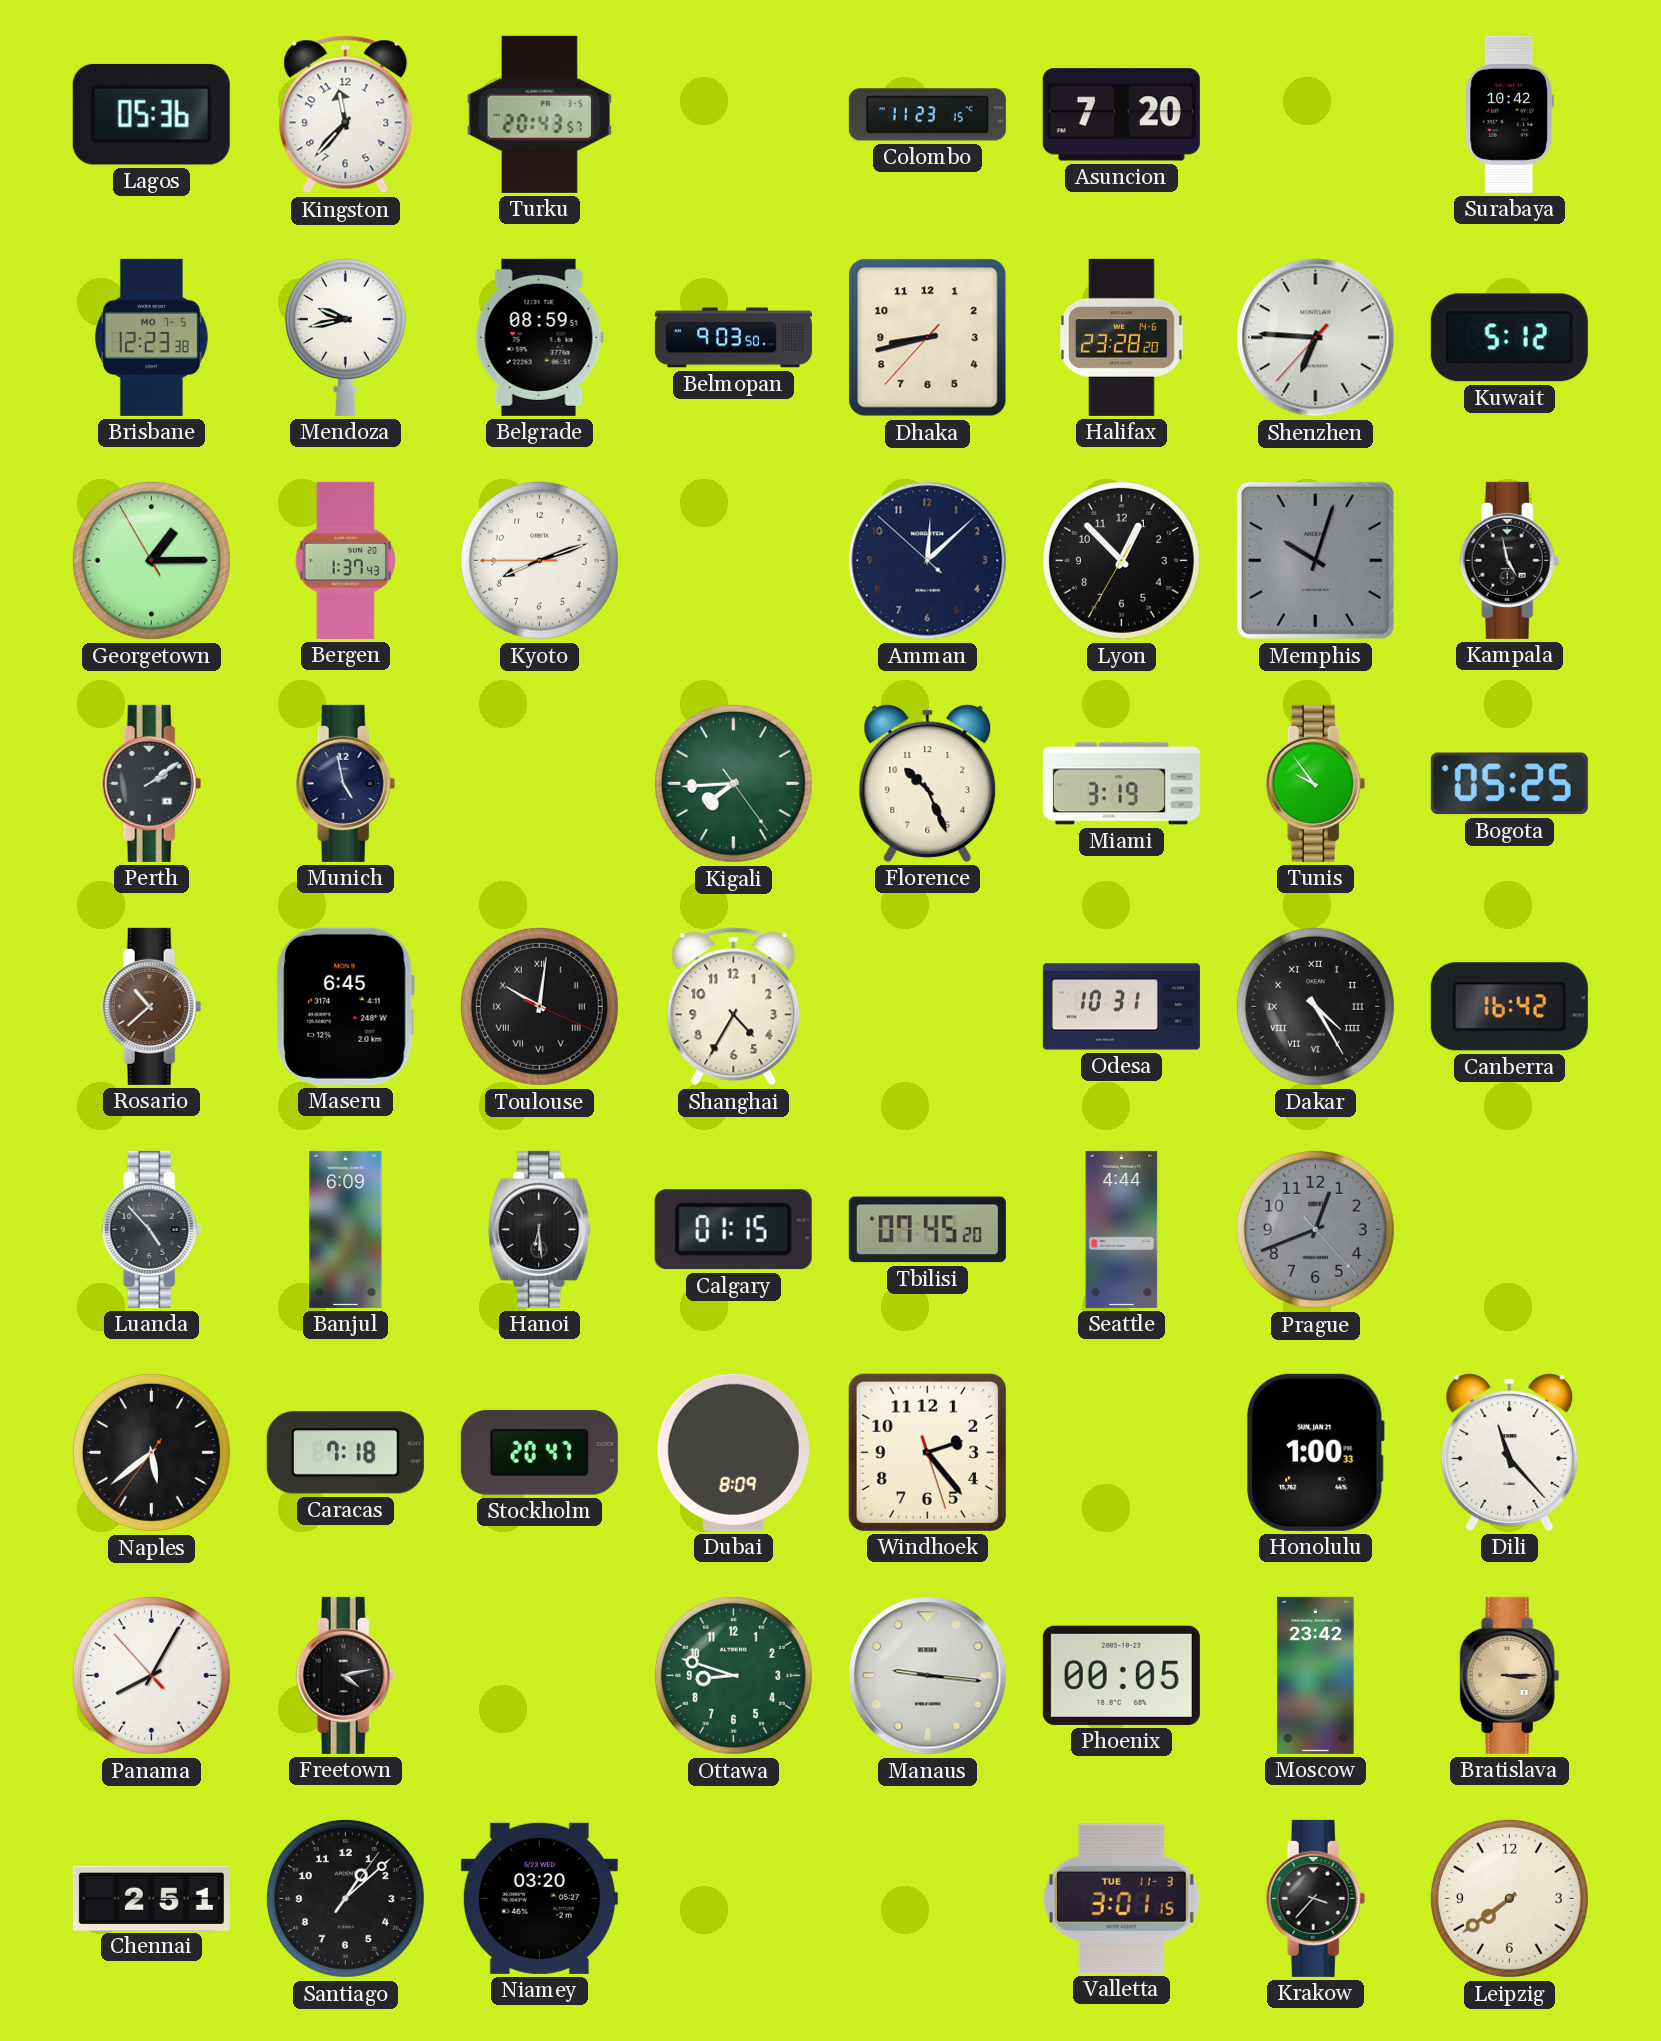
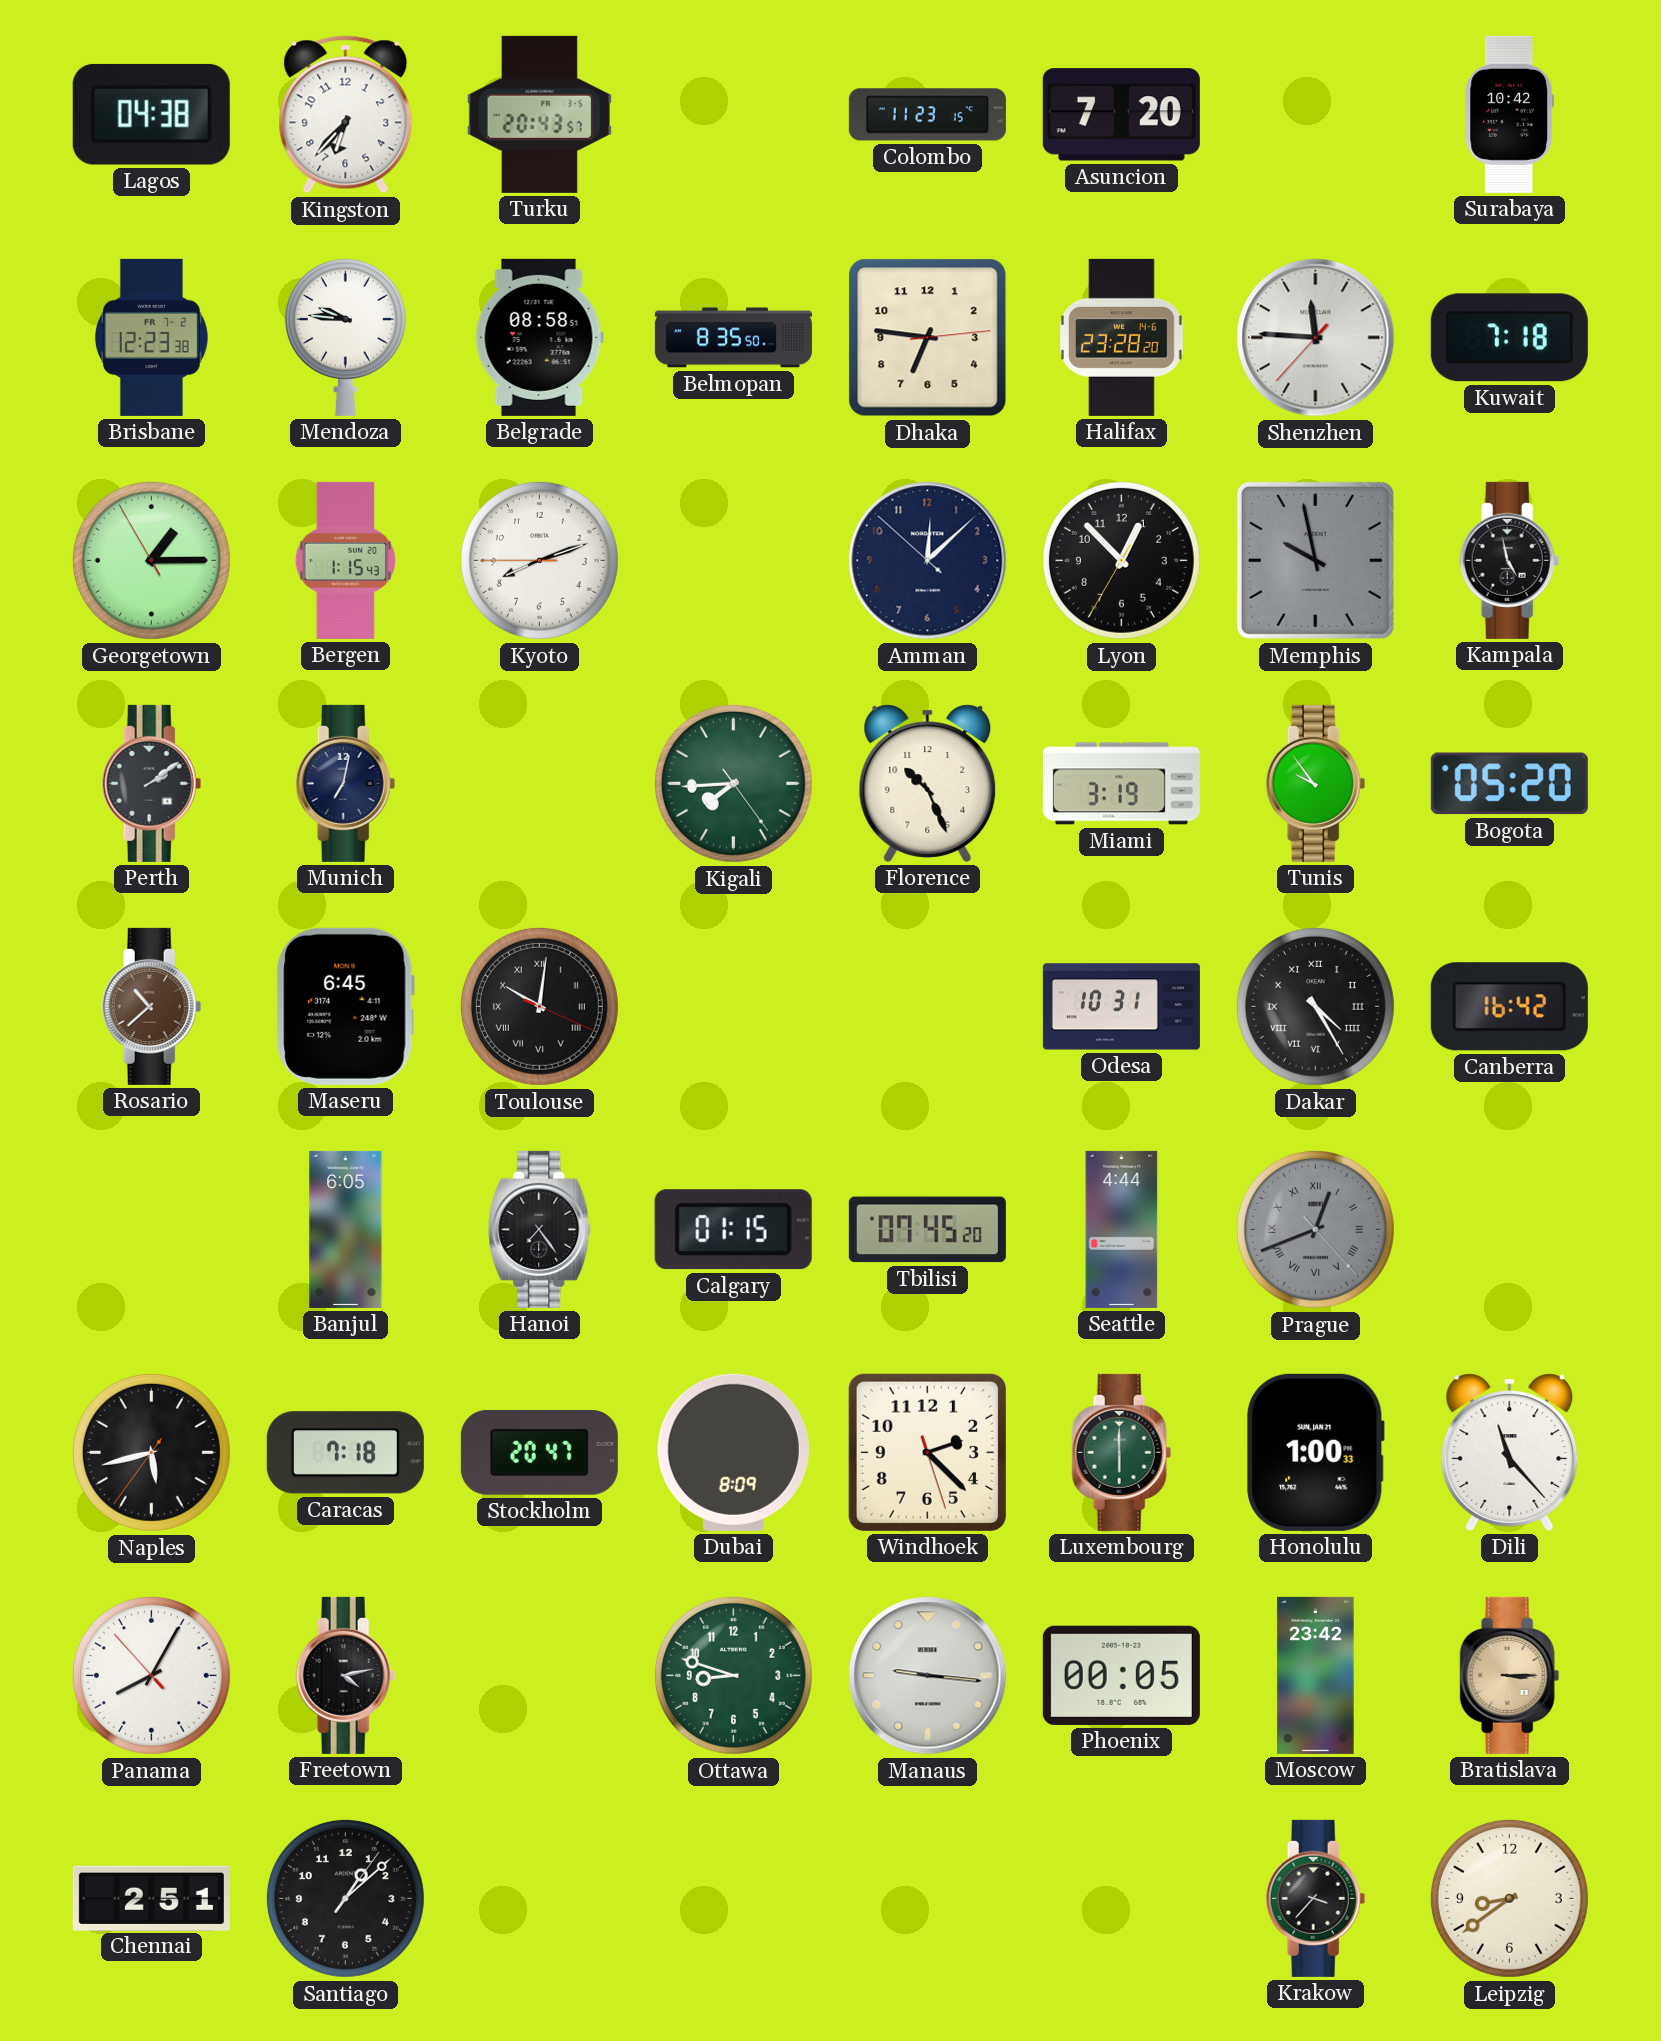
Lagos: 05:36 -> 04:38
Kingston: 11:37 -> 6:37
Brisbane date: MO 7-5 -> FR 7-2
Mendoza: 9:43 -> 9:46
Belgrade: 08:59 -> 08:58
Belmopan: 9:03 -> 8:35
Dhaka: 8:42 -> 6:46
Shenzhen: 6:45 -> 11:45
Kuwait: 5:12 -> 7:18
Bergen: 1:37 -> 1:15
Memphis: 10:03 -> 9:58
Munich: 4:58 -> 7:02
Bogota: 05:25 -> 05:20
Shanghai: 4:35 -> none
Luanda: 4:53 -> none
Banjul: 6:09 -> 6:05
Hanoi: 6:29 -> 7:24
Prague numerals: Arabic -> Roman
Naples: 5:38 -> 5:42
Windhoek: 2:23 -> 2:22
Luxembourg: none -> 6:00
Niamey: 03:20 -> none
Valletta: 3:01 -> none
Leipzig: 7:39 -> 8:39
